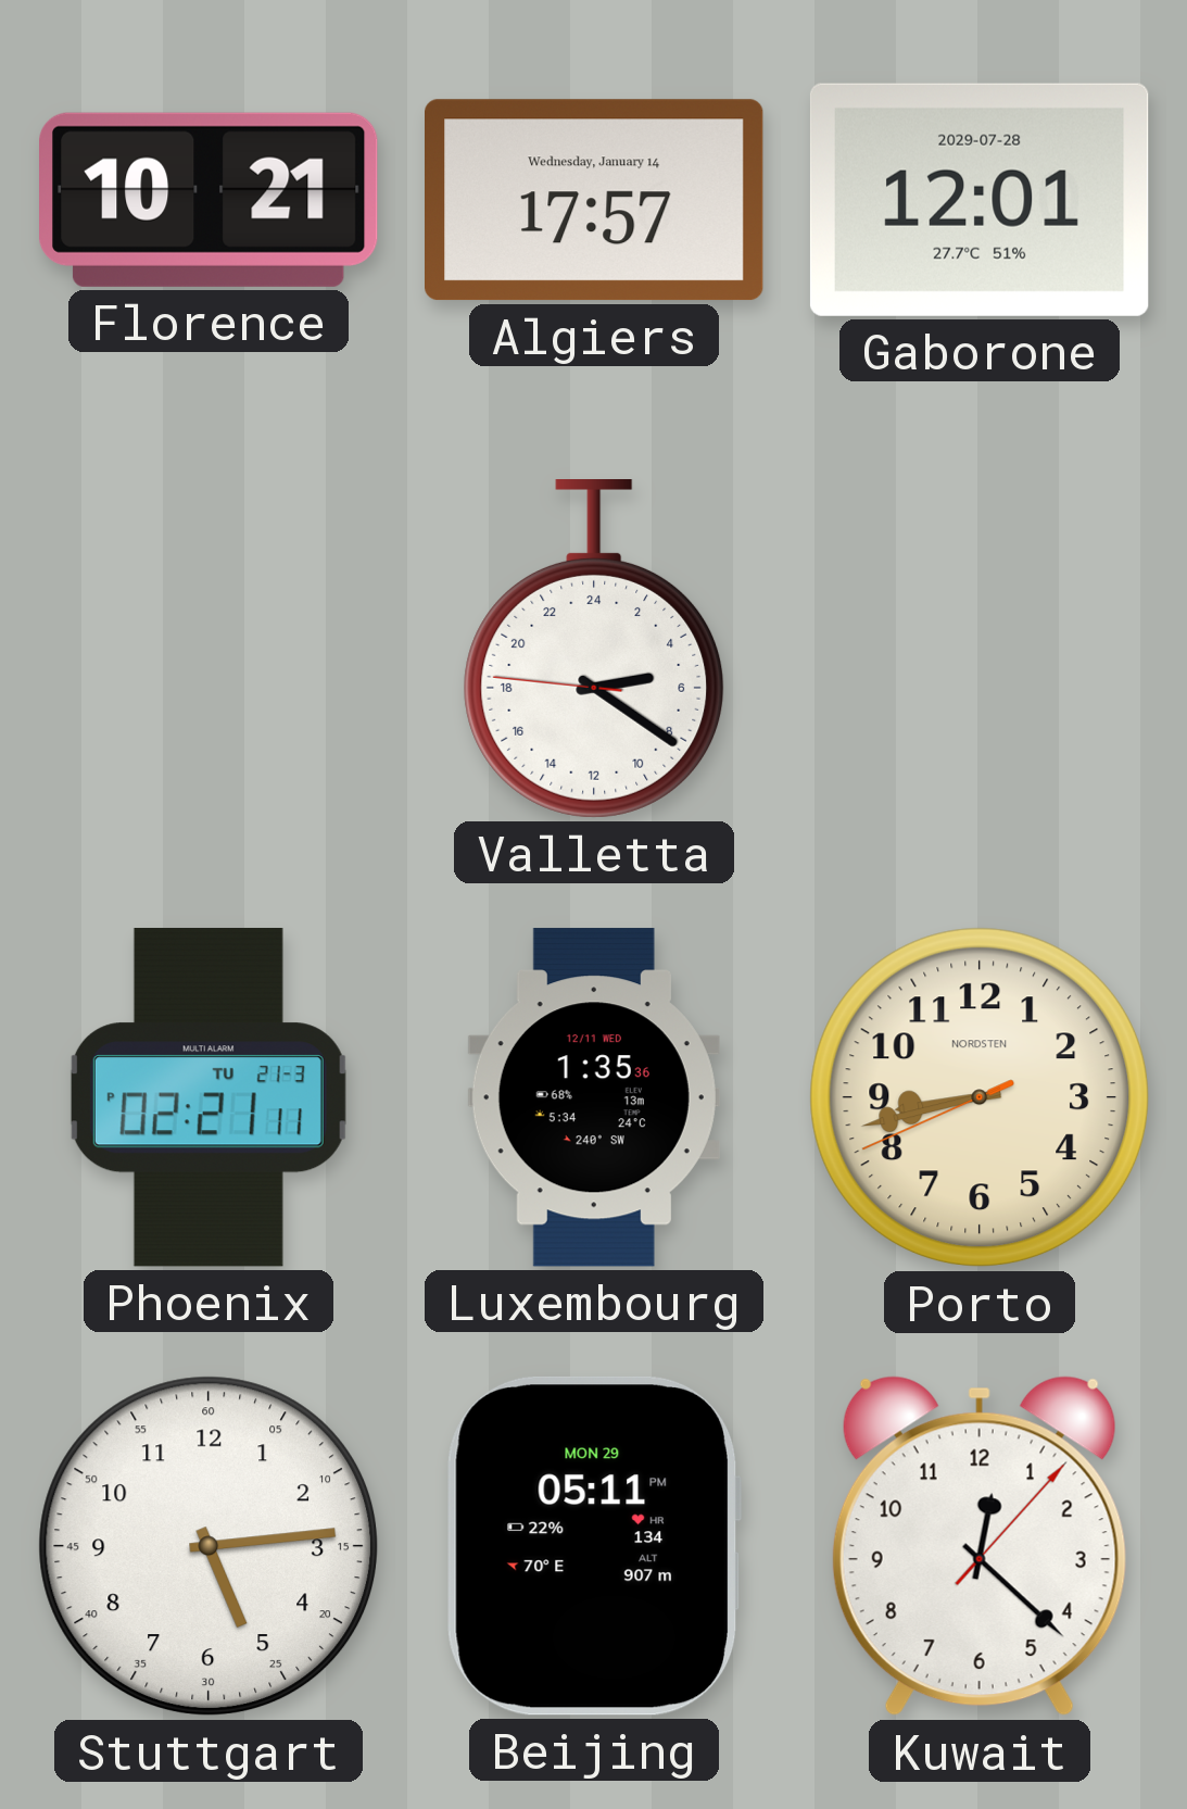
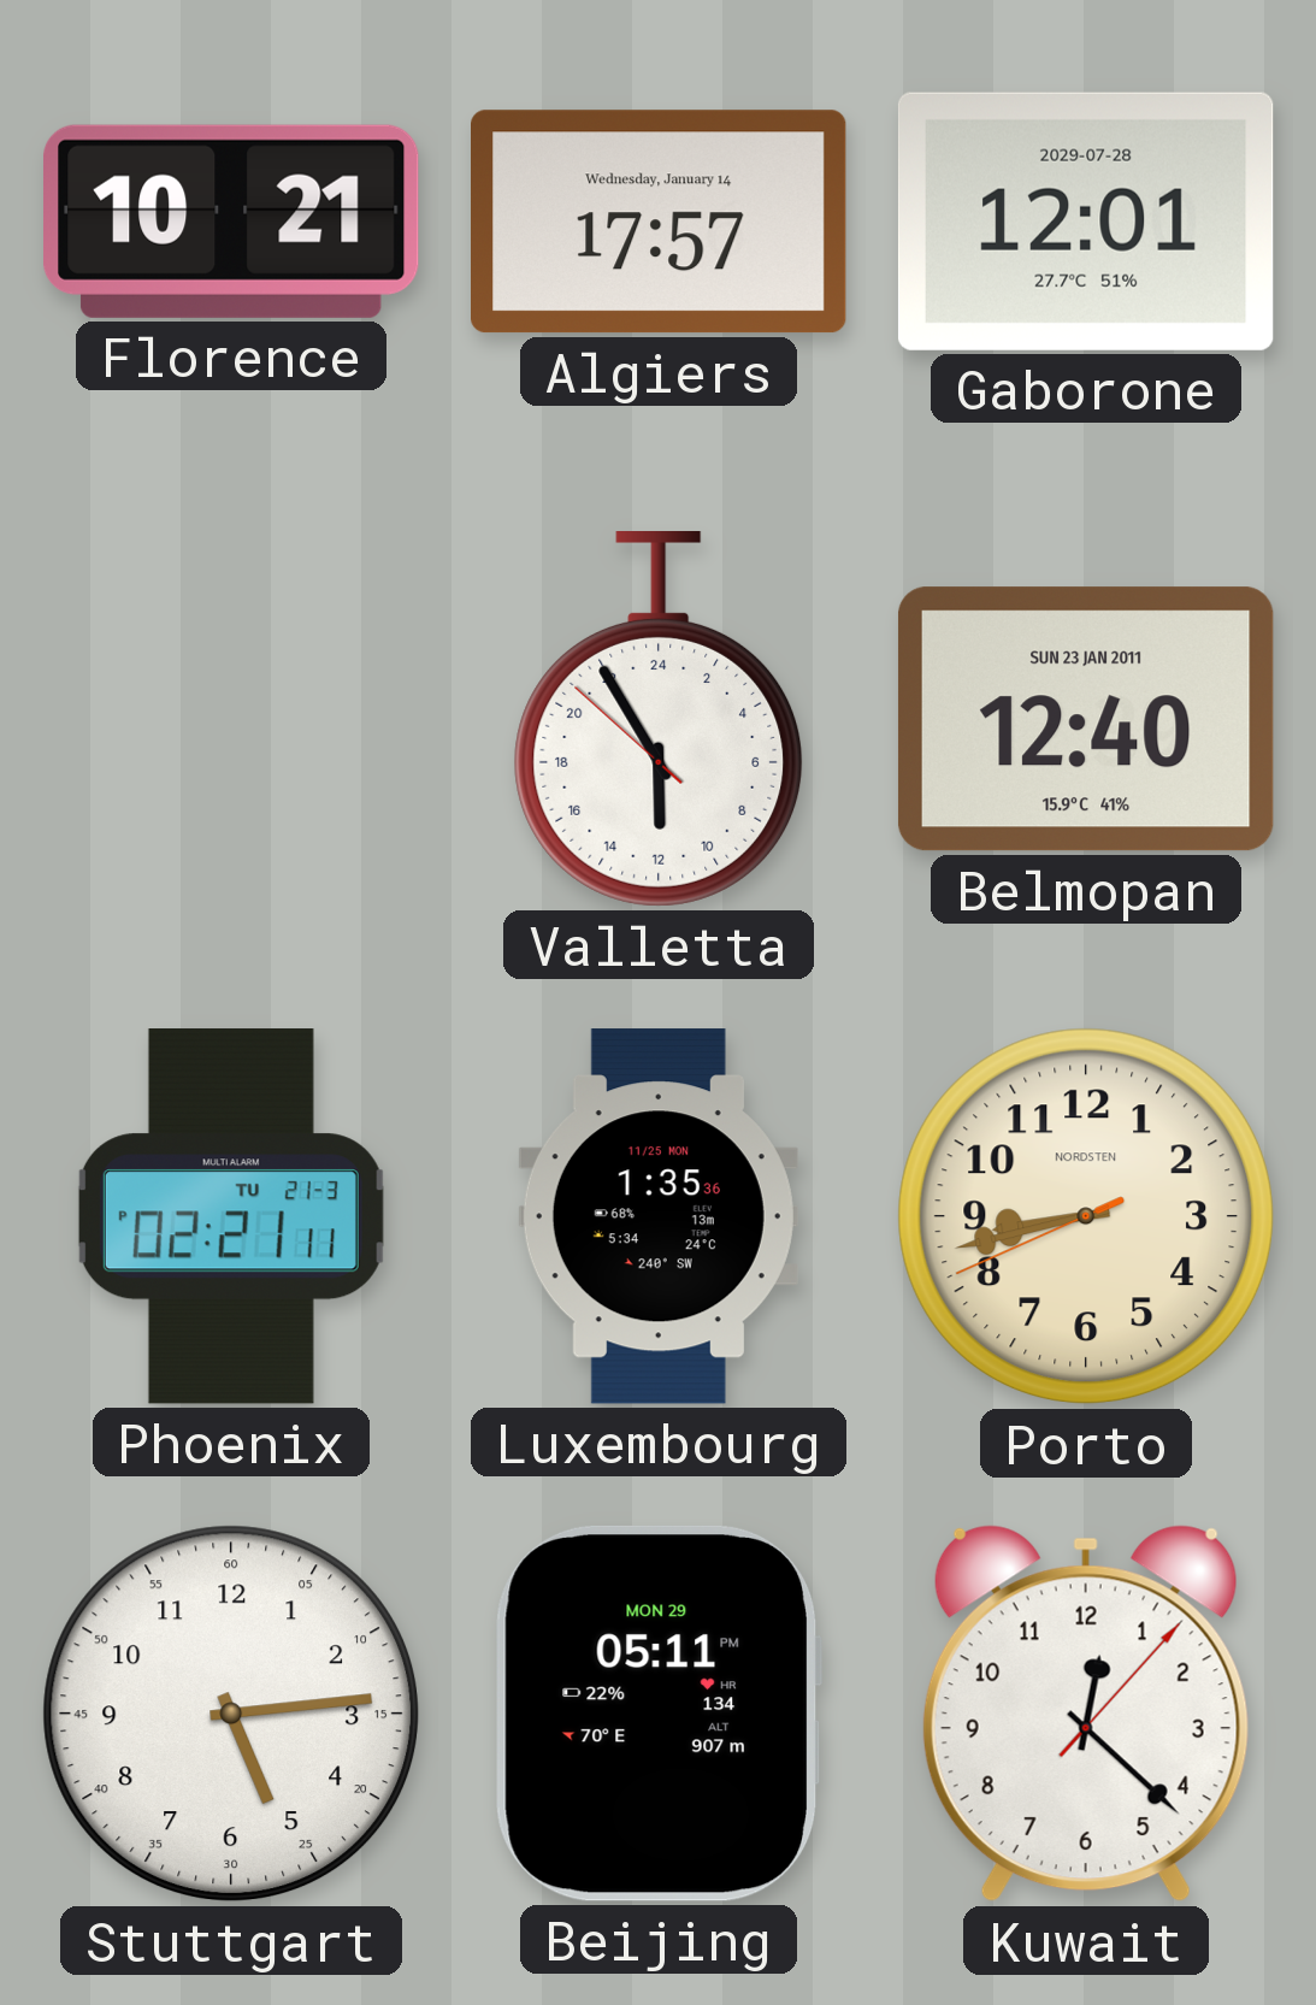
Valletta: 5:20 -> 11:54
Belmopan: none -> 12:40
Luxembourg date: 12/11 WED -> 11/25 MON
